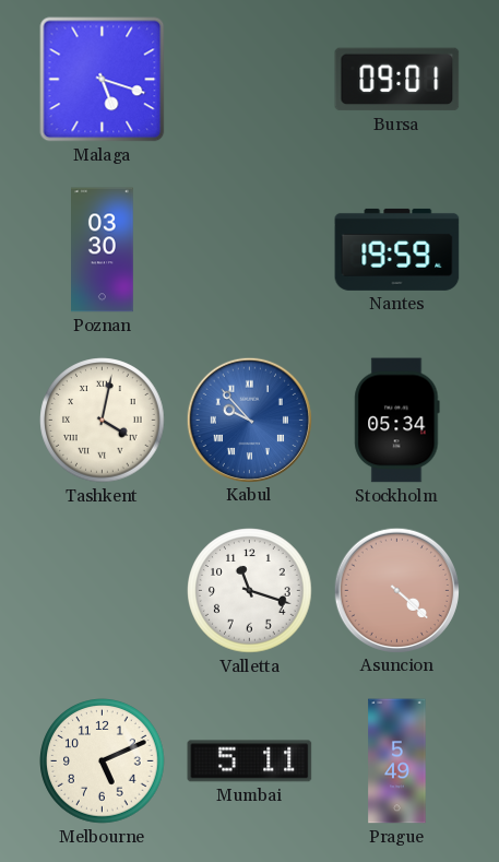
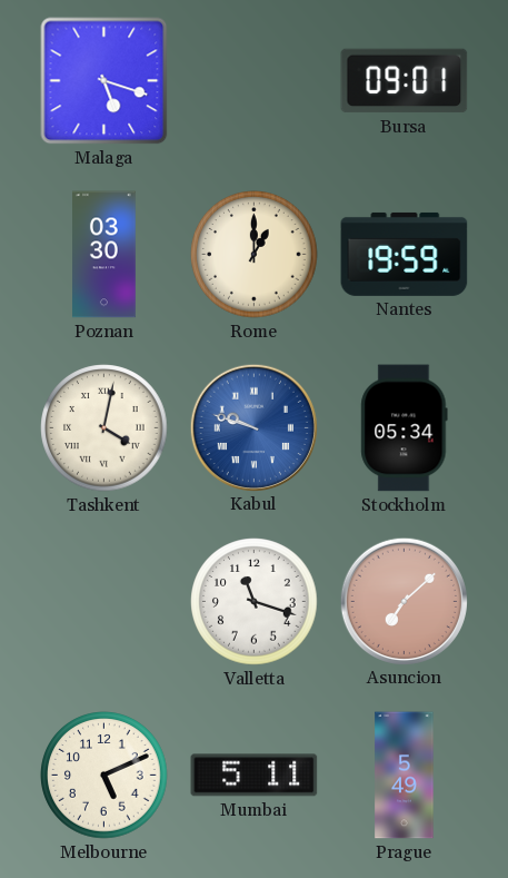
Rome: none -> 1:00
Kabul: 9:53 -> 9:48
Asuncion: 4:22 -> 7:08
